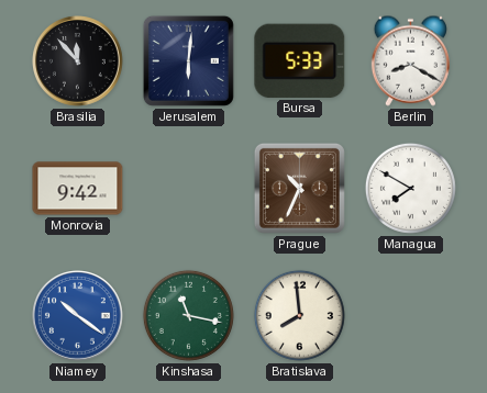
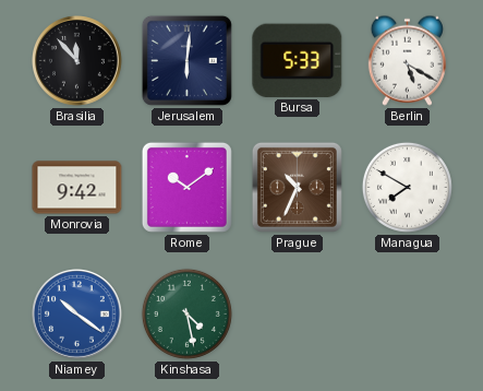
Berlin: 8:20 -> 5:20
Rome: none -> 10:09
Kinshasa: 11:17 -> 4:28
Bratislava: 7:59 -> none
